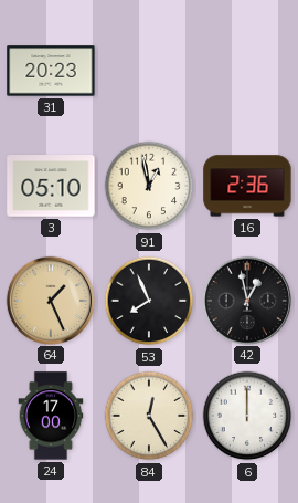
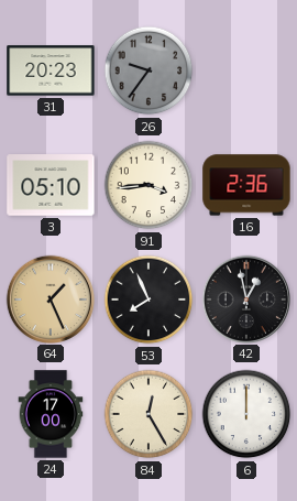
26: none -> 9:36
91: 12:58 -> 3:44
